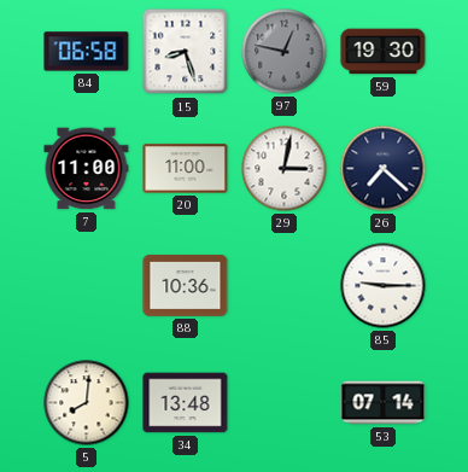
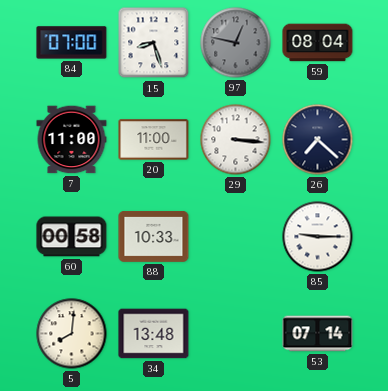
84: 06:58 -> 07:00
59: 19:30 -> 08:04
29: 3:02 -> 3:16
60: none -> 00:58
88: 10:36 -> 10:33
